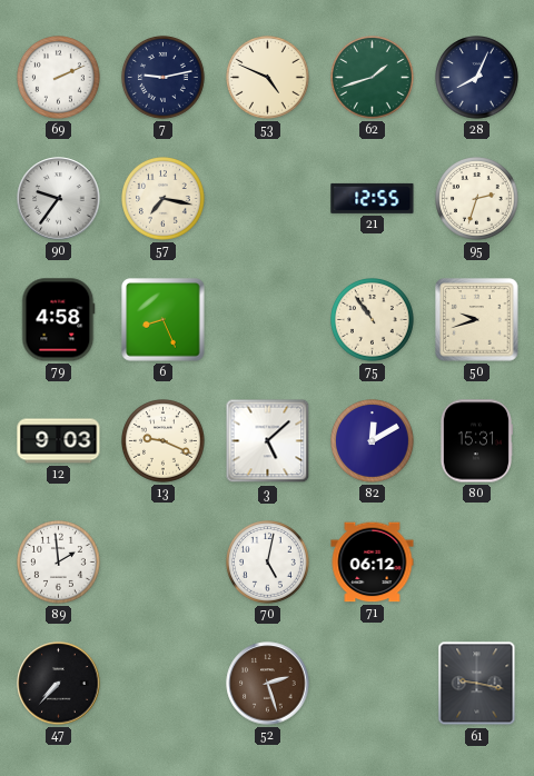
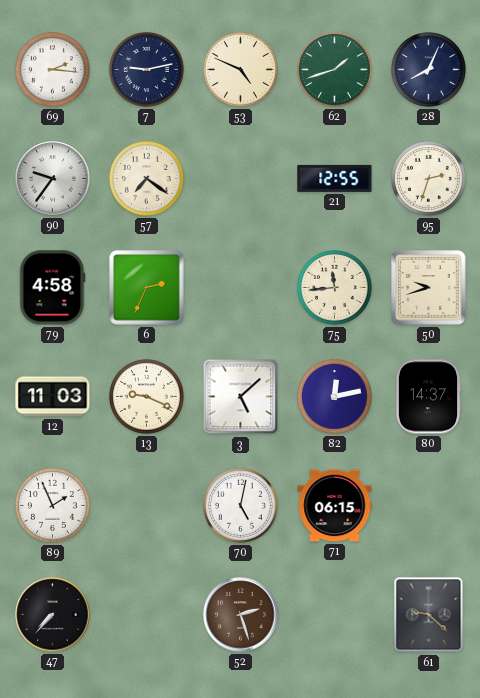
69: 2:11 -> 2:16
57: 7:17 -> 7:21
6: 8:26 -> 2:34
75: 10:54 -> 11:44
12: 9:03 -> 11:03
82: 12:10 -> 12:13
80: 15:31 -> 14:37
89: 1:59 -> 1:56
71: 06:12 -> 06:15
61: 9:17 -> 9:22
